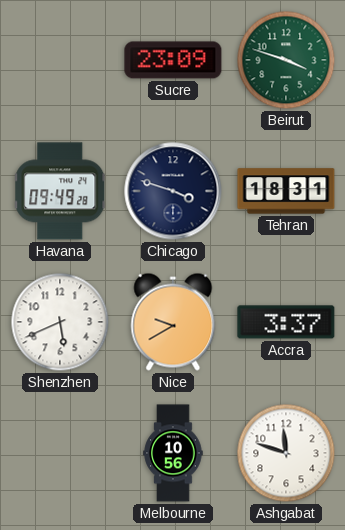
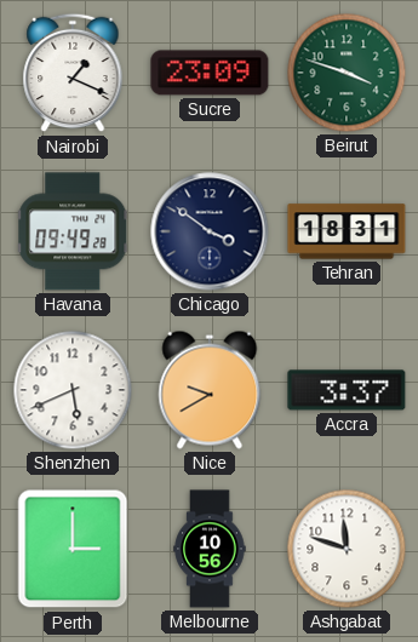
Nairobi: none -> 1:19
Chicago: 3:48 -> 3:51
Perth: none -> 3:00
